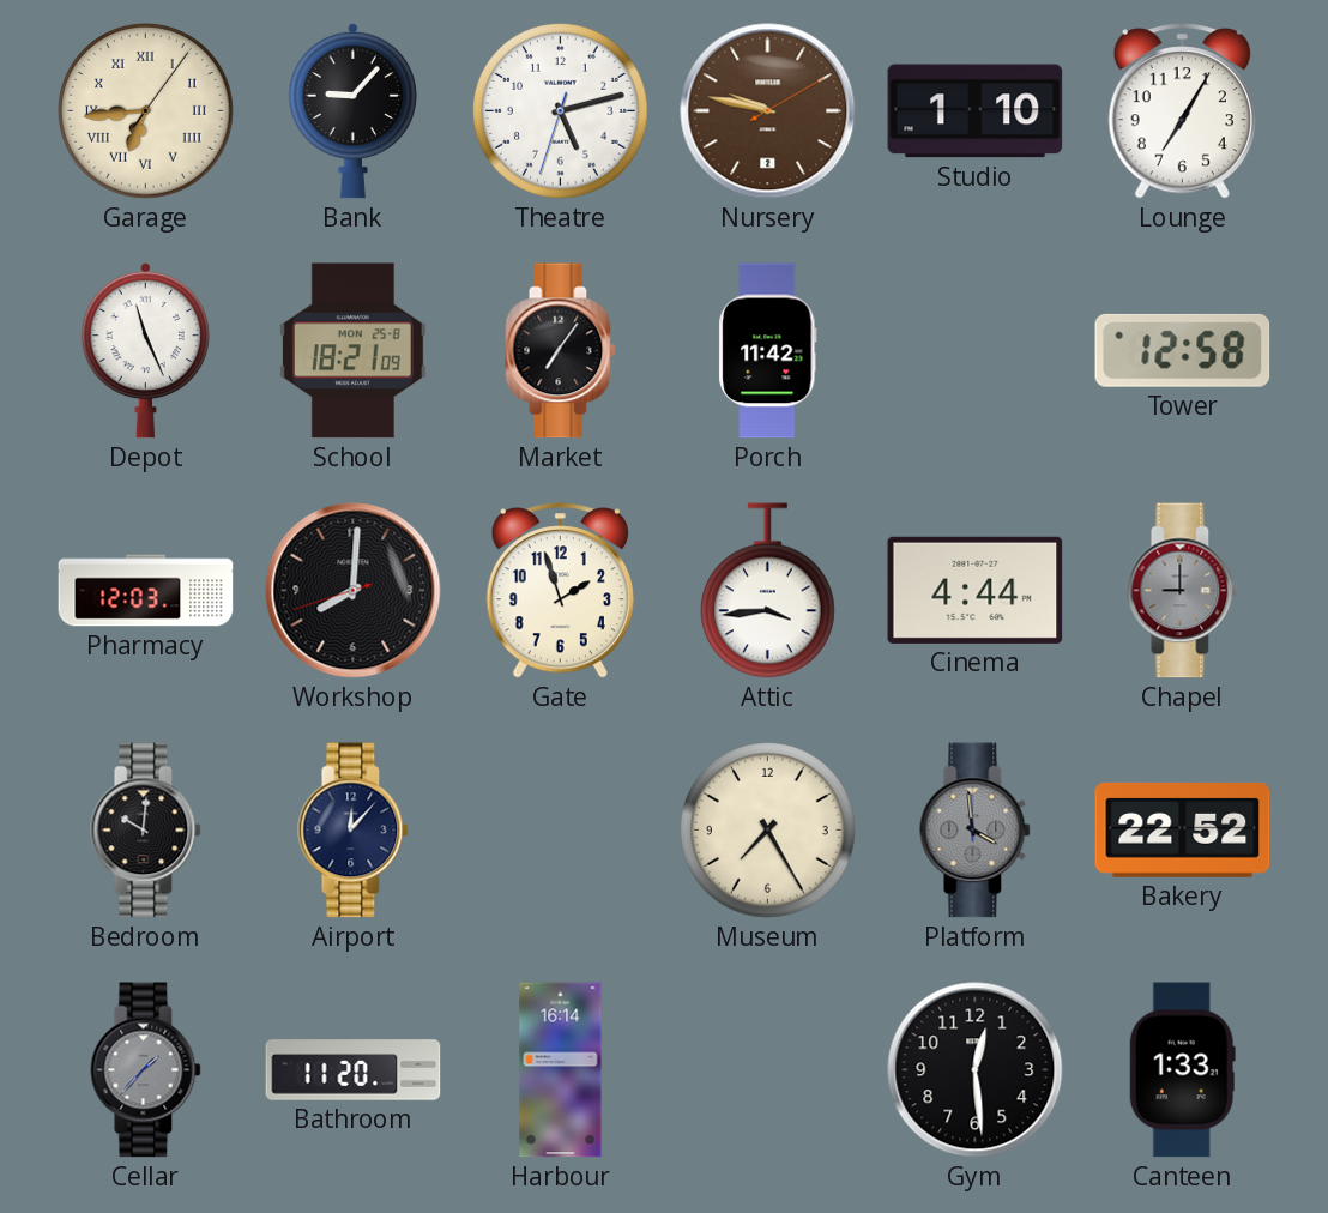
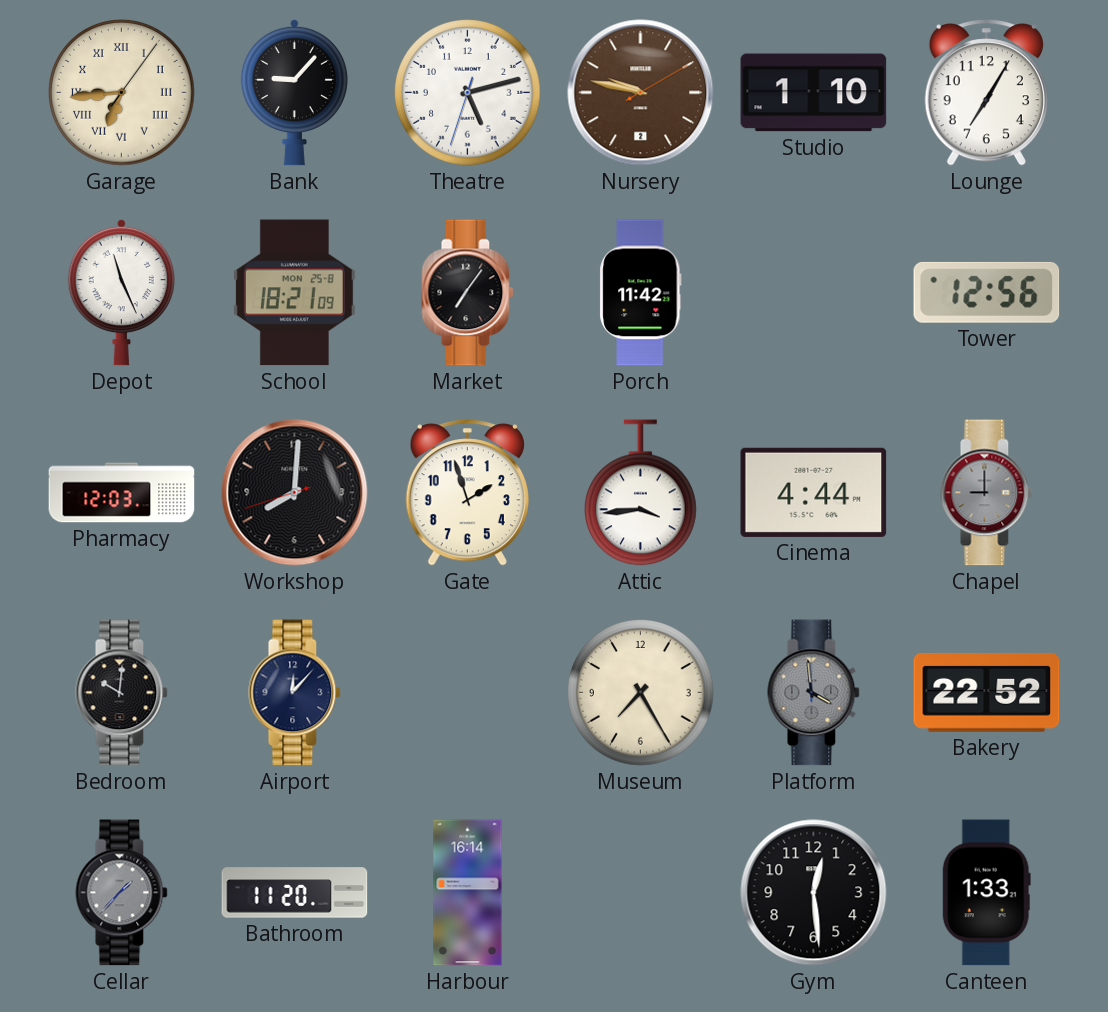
Tower: 12:58 -> 12:56
